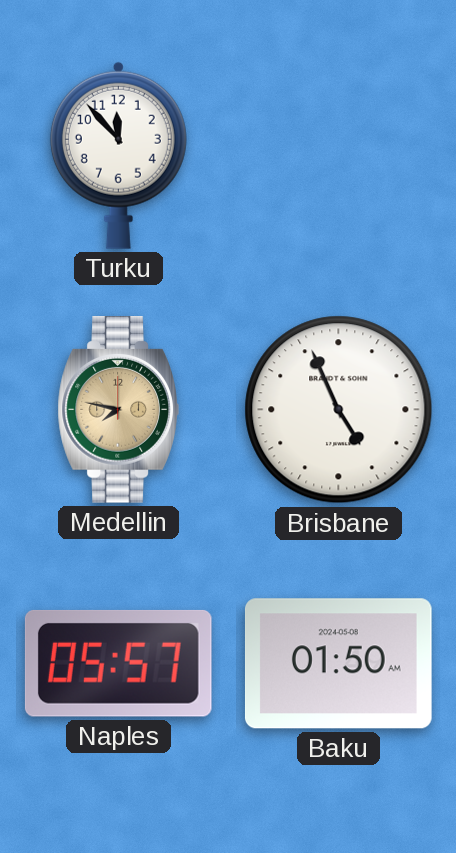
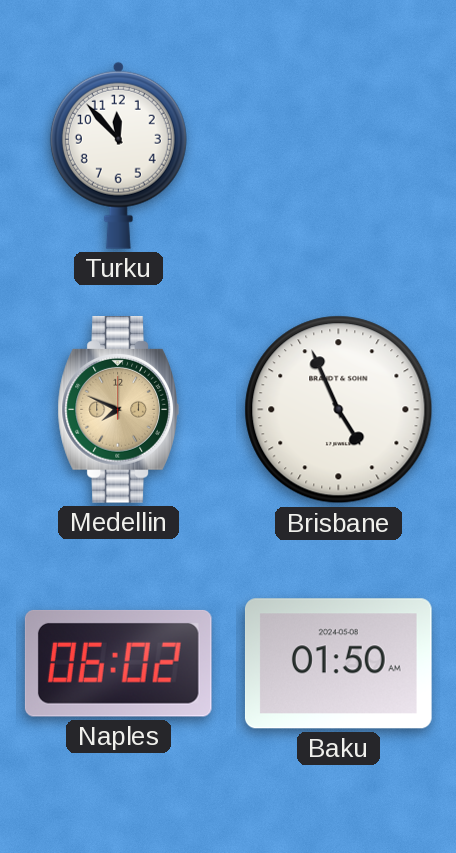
Medellin: 7:47 -> 7:49
Naples: 05:57 -> 06:02
